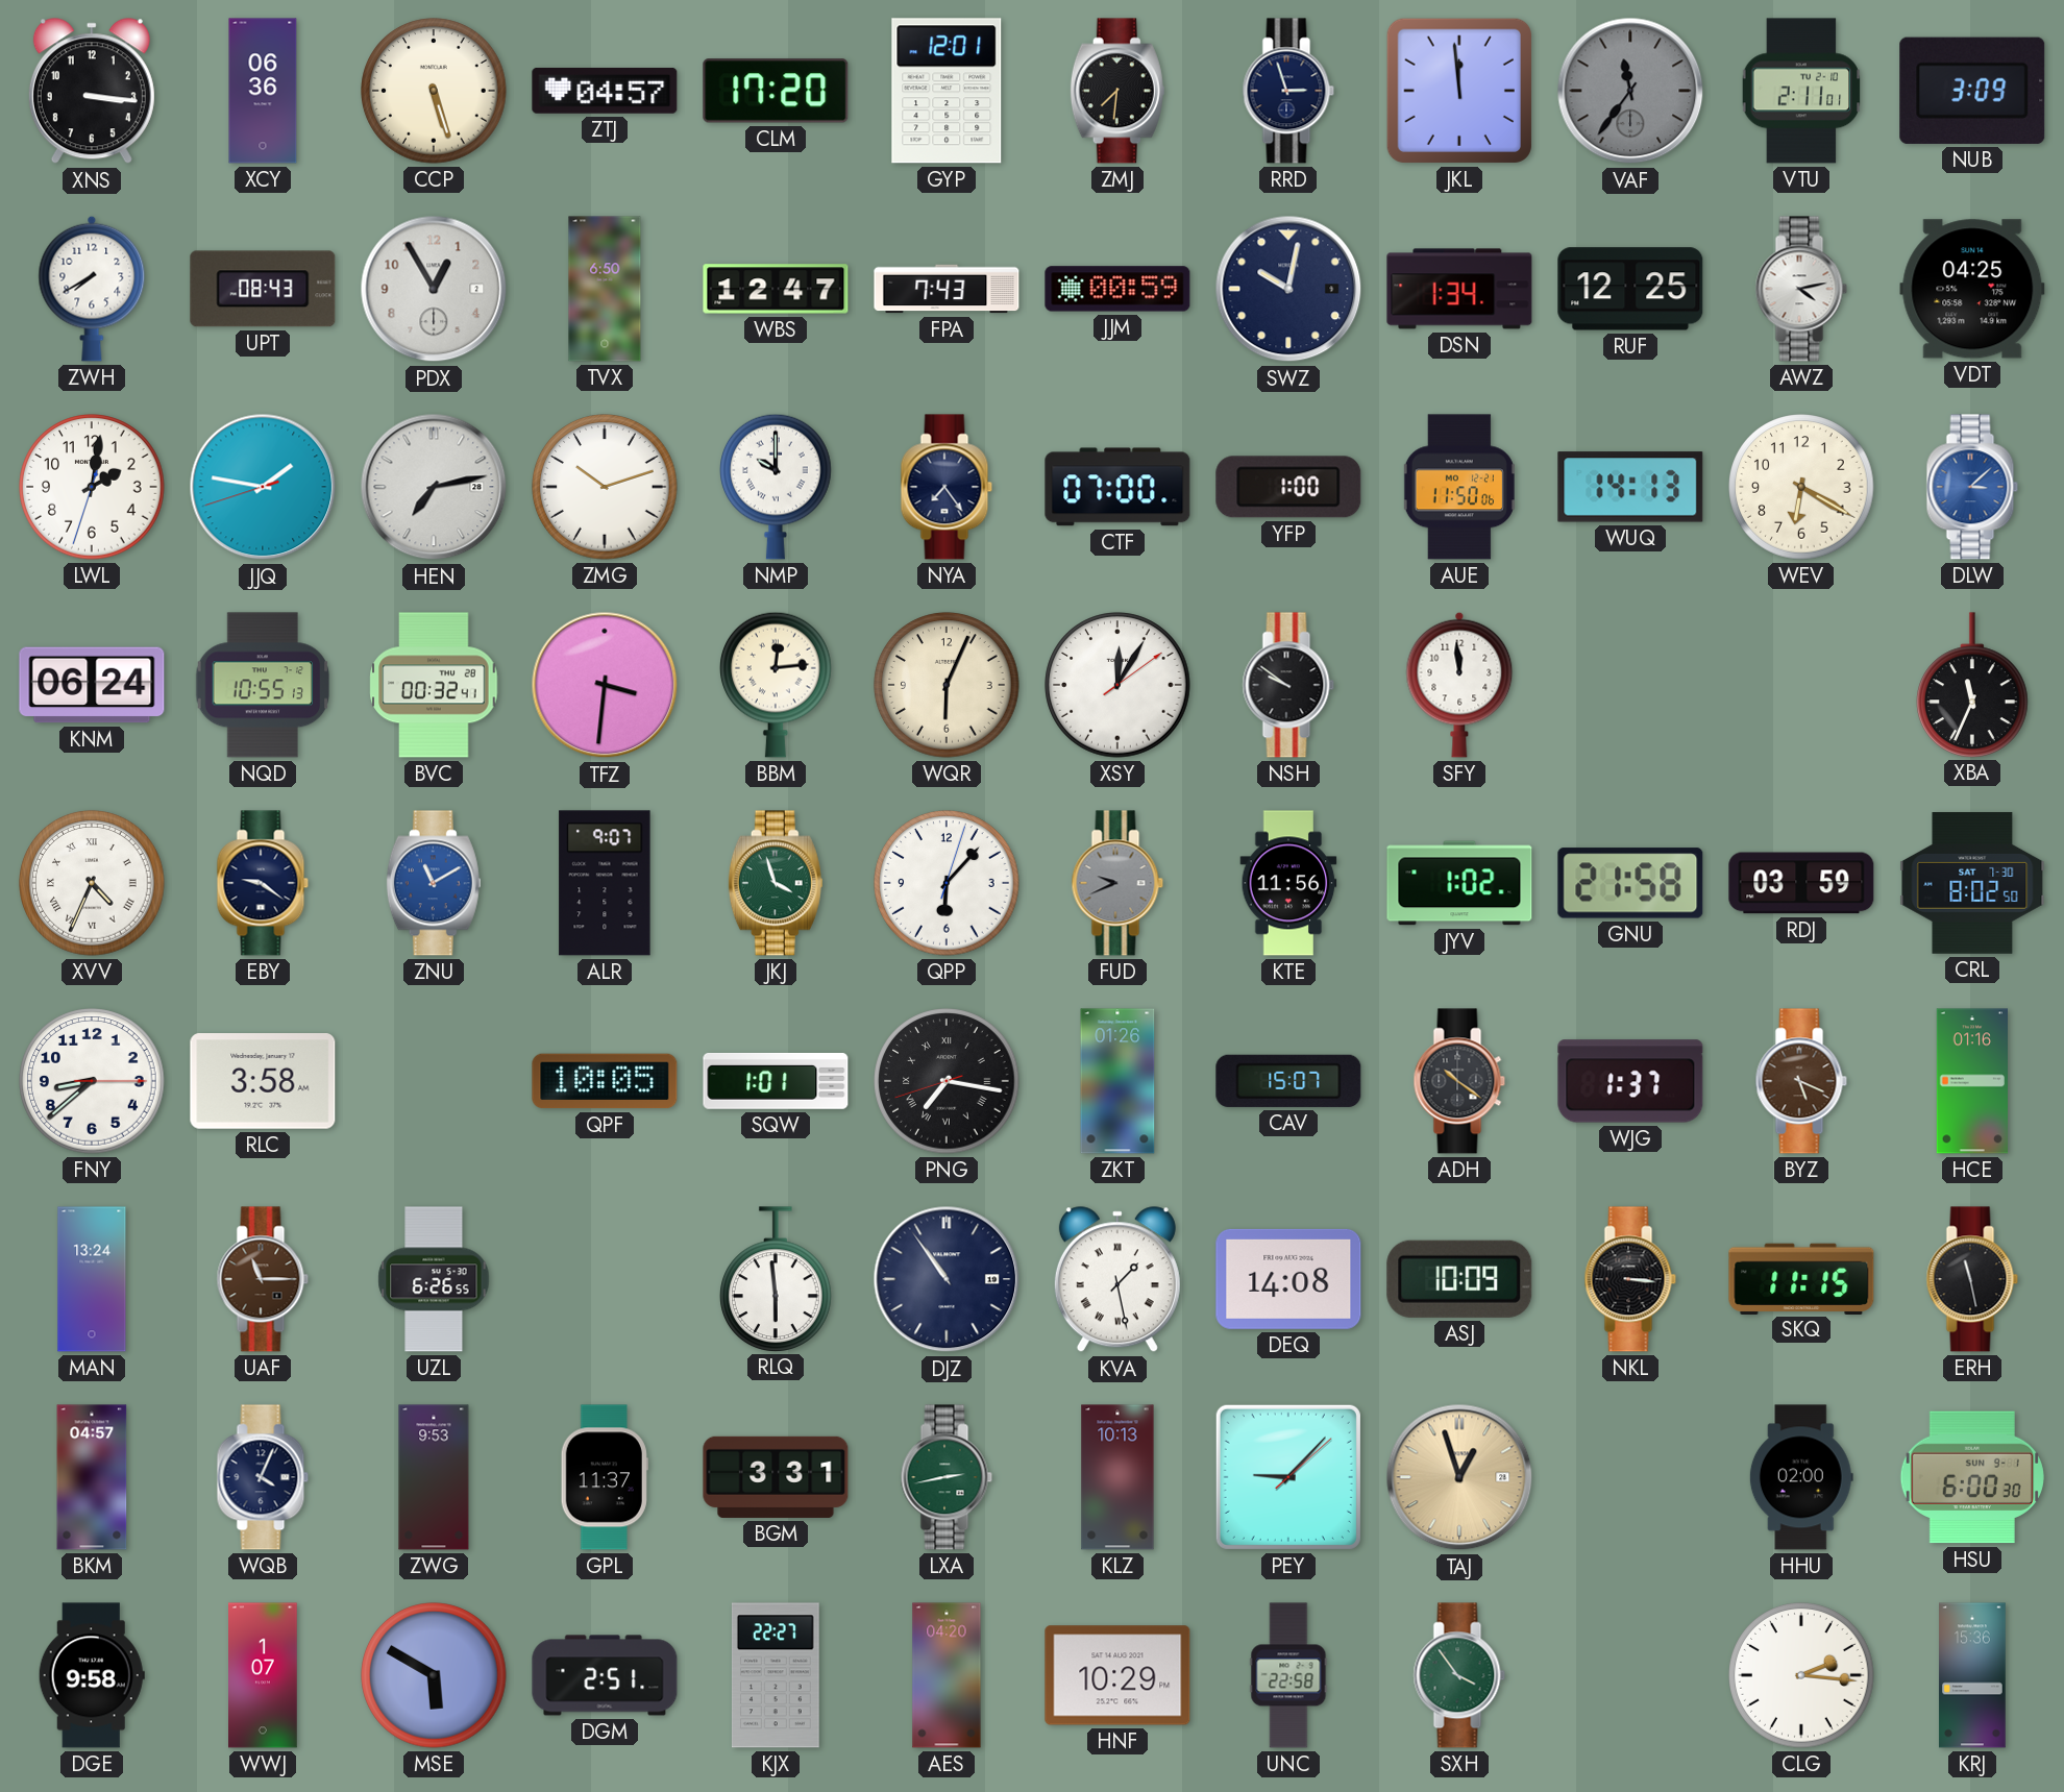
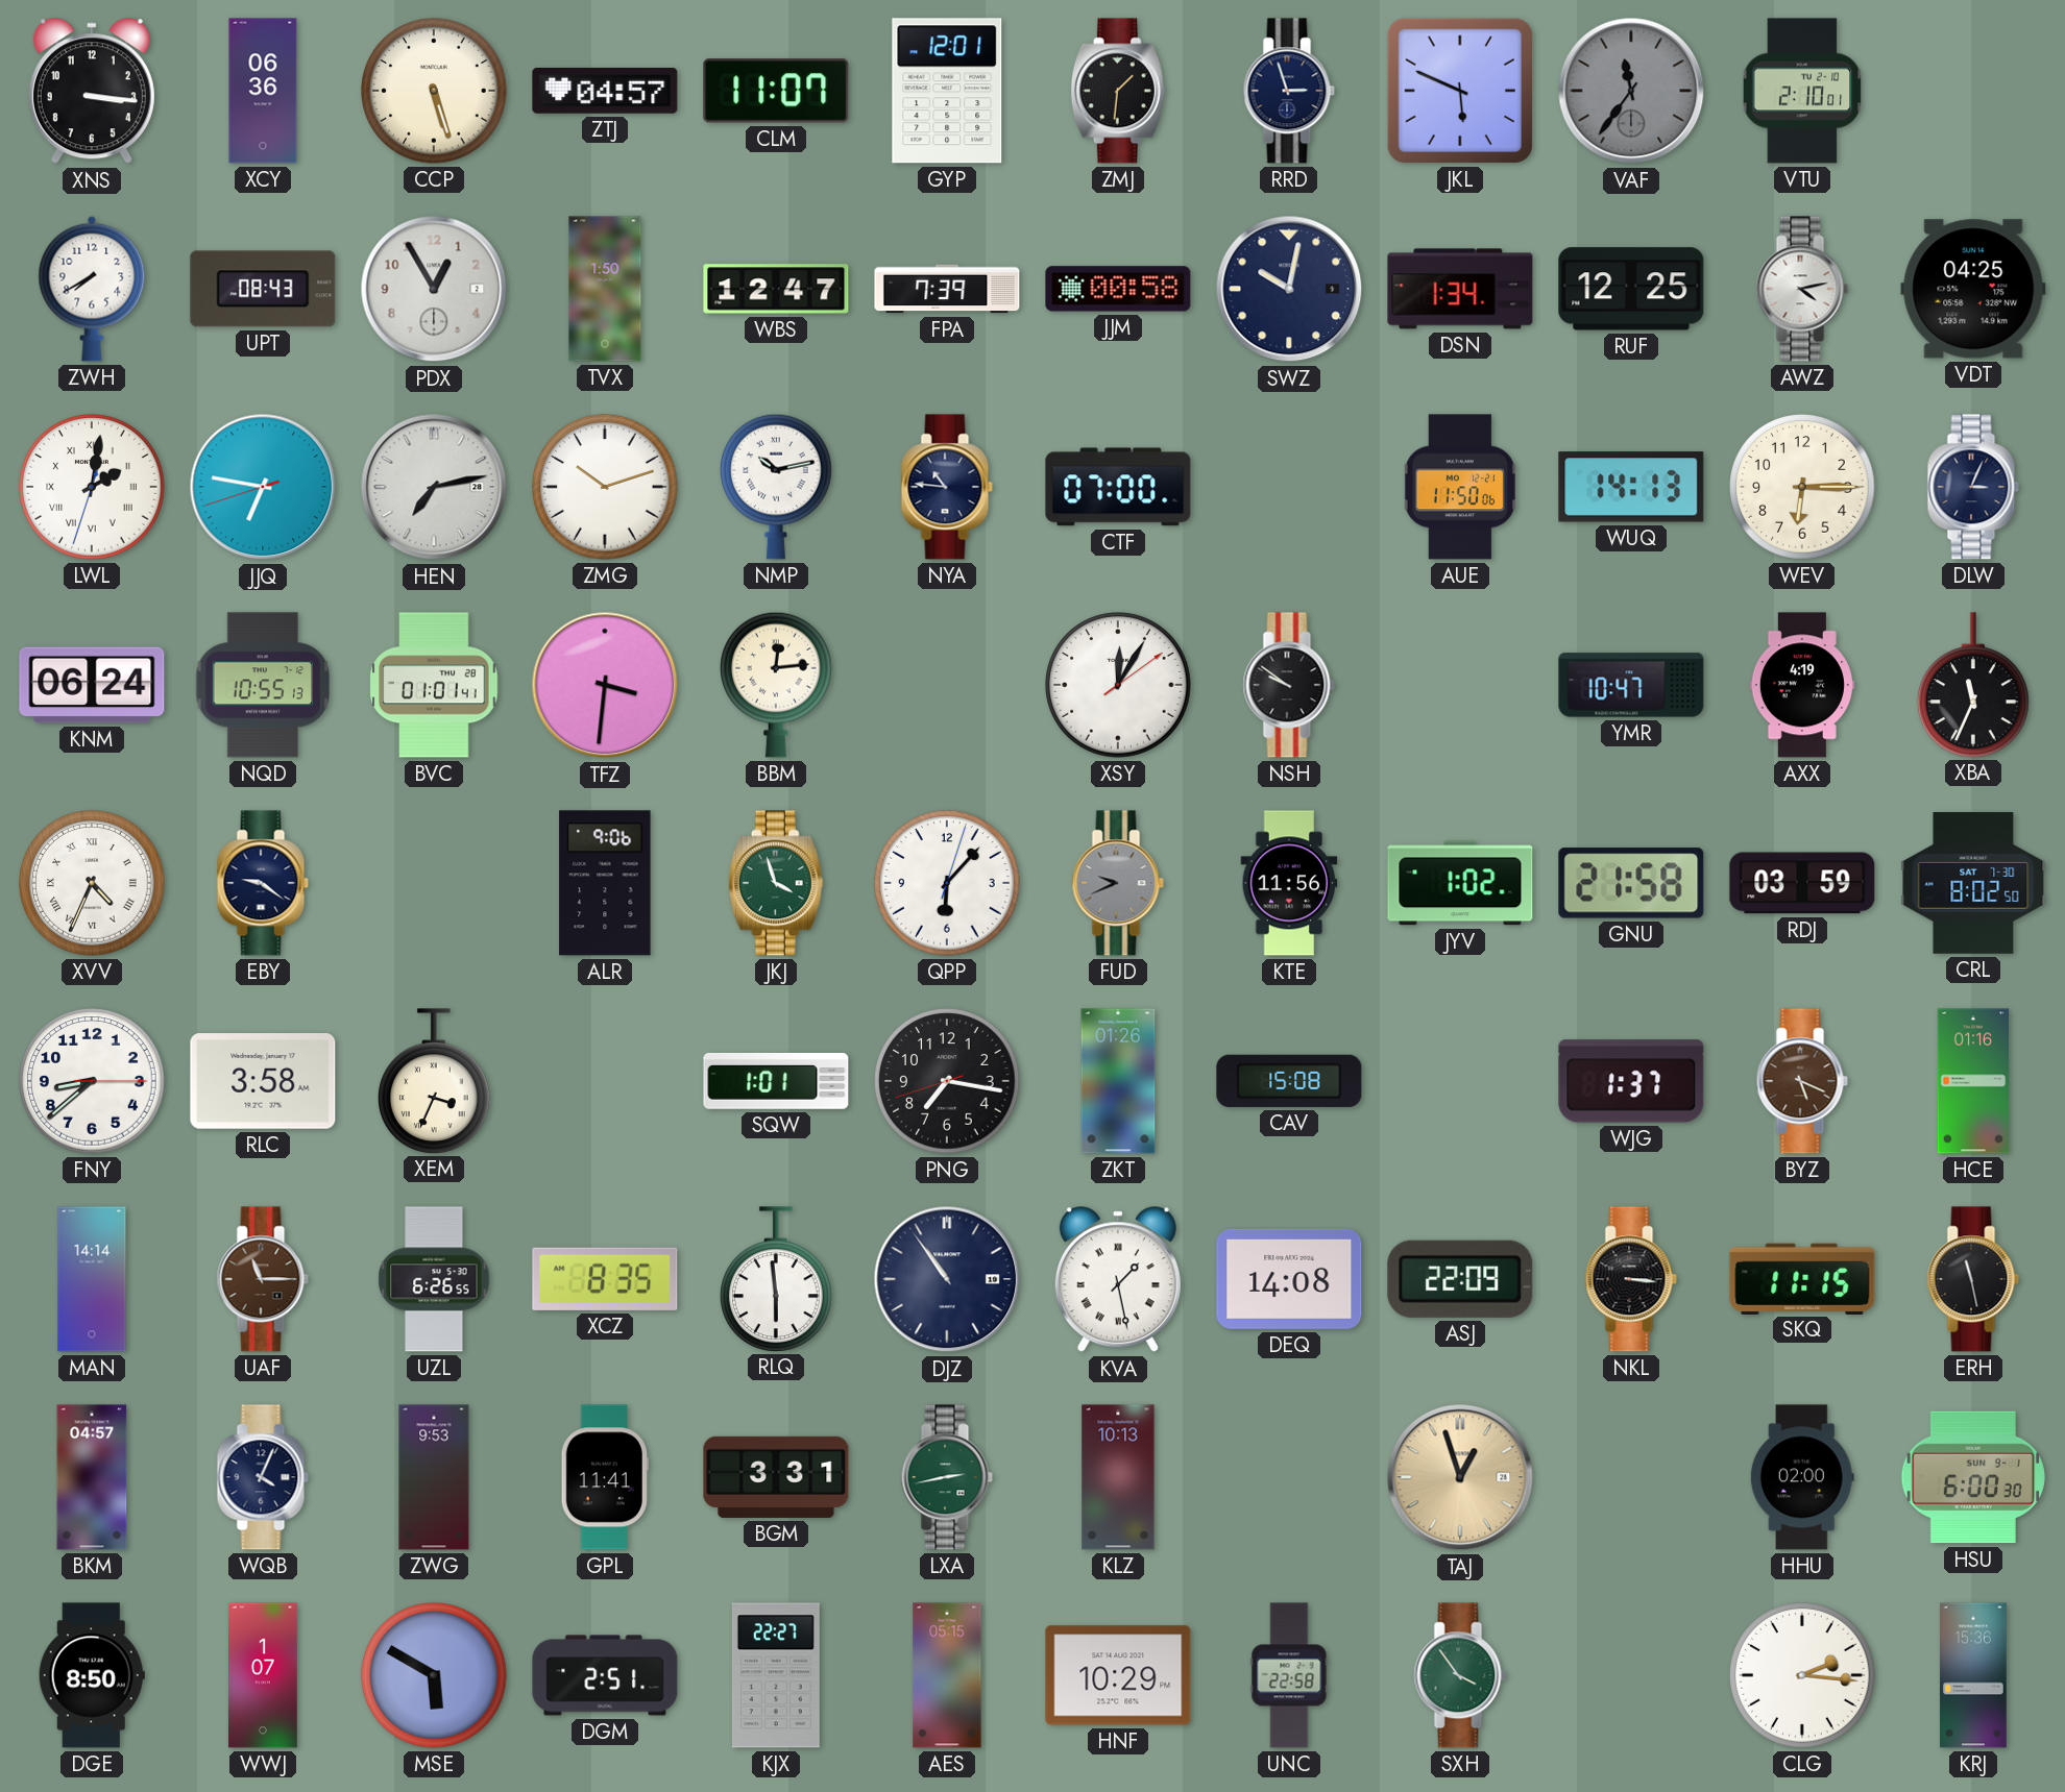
CLM: 17:20 -> 11:07
ZMJ: 7:31 -> 1:31
JKL: 11:59 -> 5:49
VTU: 2:11 -> 2:10
NUB: 3:09 -> none
TVX: 6:50 -> 1:50
FPA: 7:43 -> 7:39
JJM: 00:59 -> 00:58
LWL numerals: Arabic -> Roman
JJQ: 1:46 -> 6:46
NMP: 10:00 -> 10:13
NYA: 7:24 -> 10:46
YFP: 1:00 -> none
WEV: 6:20 -> 6:15
DLW: 3:08 -> 3:04
DLW dial: blue -> navy
BVC: 00:32 -> 01:01
WQR: 6:04 -> none
SFY: 11:59 -> none
YMR: none -> 10:47
AXX: none -> 4:19
ZNU: 11:10 -> none
ALR: 9:07 -> 9:06
XEM: none -> 3:34
QPF: 10:05 -> none
PNG numerals: Roman -> Arabic
CAV: 15:07 -> 15:08
ADH: 10:21 -> none
MAN: 13:24 -> 14:14
XCZ: none -> 8:35
ASJ: 10:09 -> 22:09
GPL: 11:37 -> 11:41
PEY: 9:07 -> none
DGE: 9:58 -> 8:50
AES: 04:20 -> 05:15
